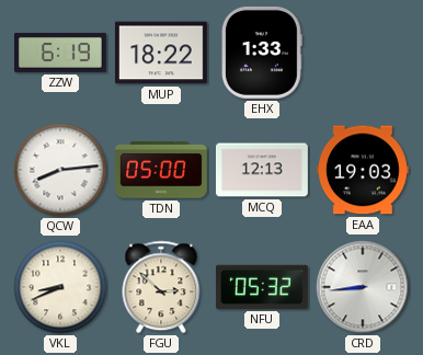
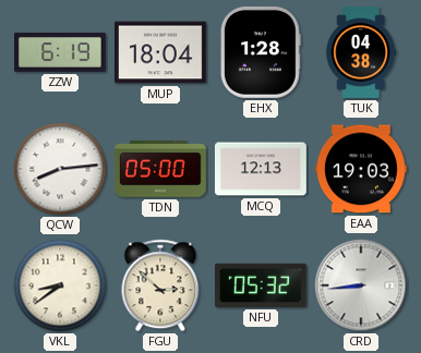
MUP: 18:22 -> 18:04
EHX: 1:33 -> 1:28
TUK: none -> 04:38
VKL: 8:41 -> 8:39
